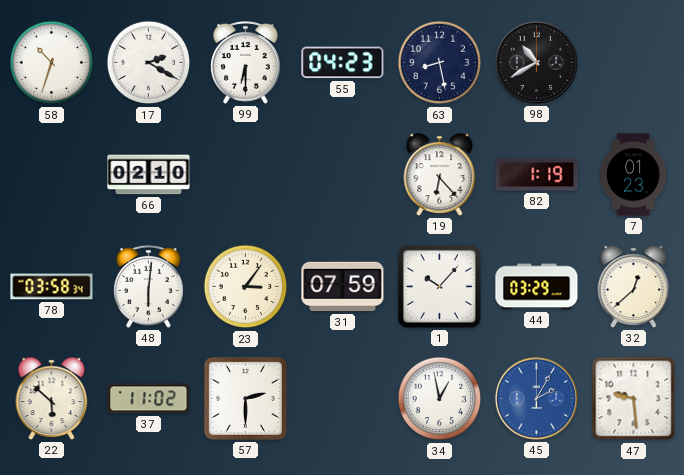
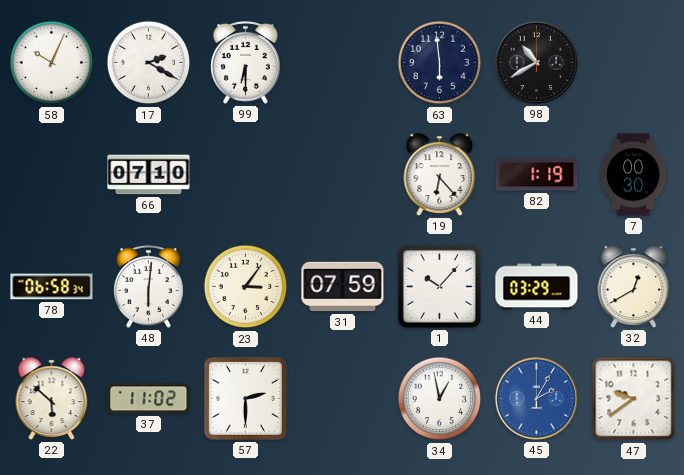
58: 10:33 -> 10:04
55: 04:23 -> none
63: 8:28 -> 5:59
66: 02:10 -> 07:10
7: 01:23 -> 00:30
78: 03:58 -> 06:58
32: 12:38 -> 12:40
47: 9:29 -> 9:39
